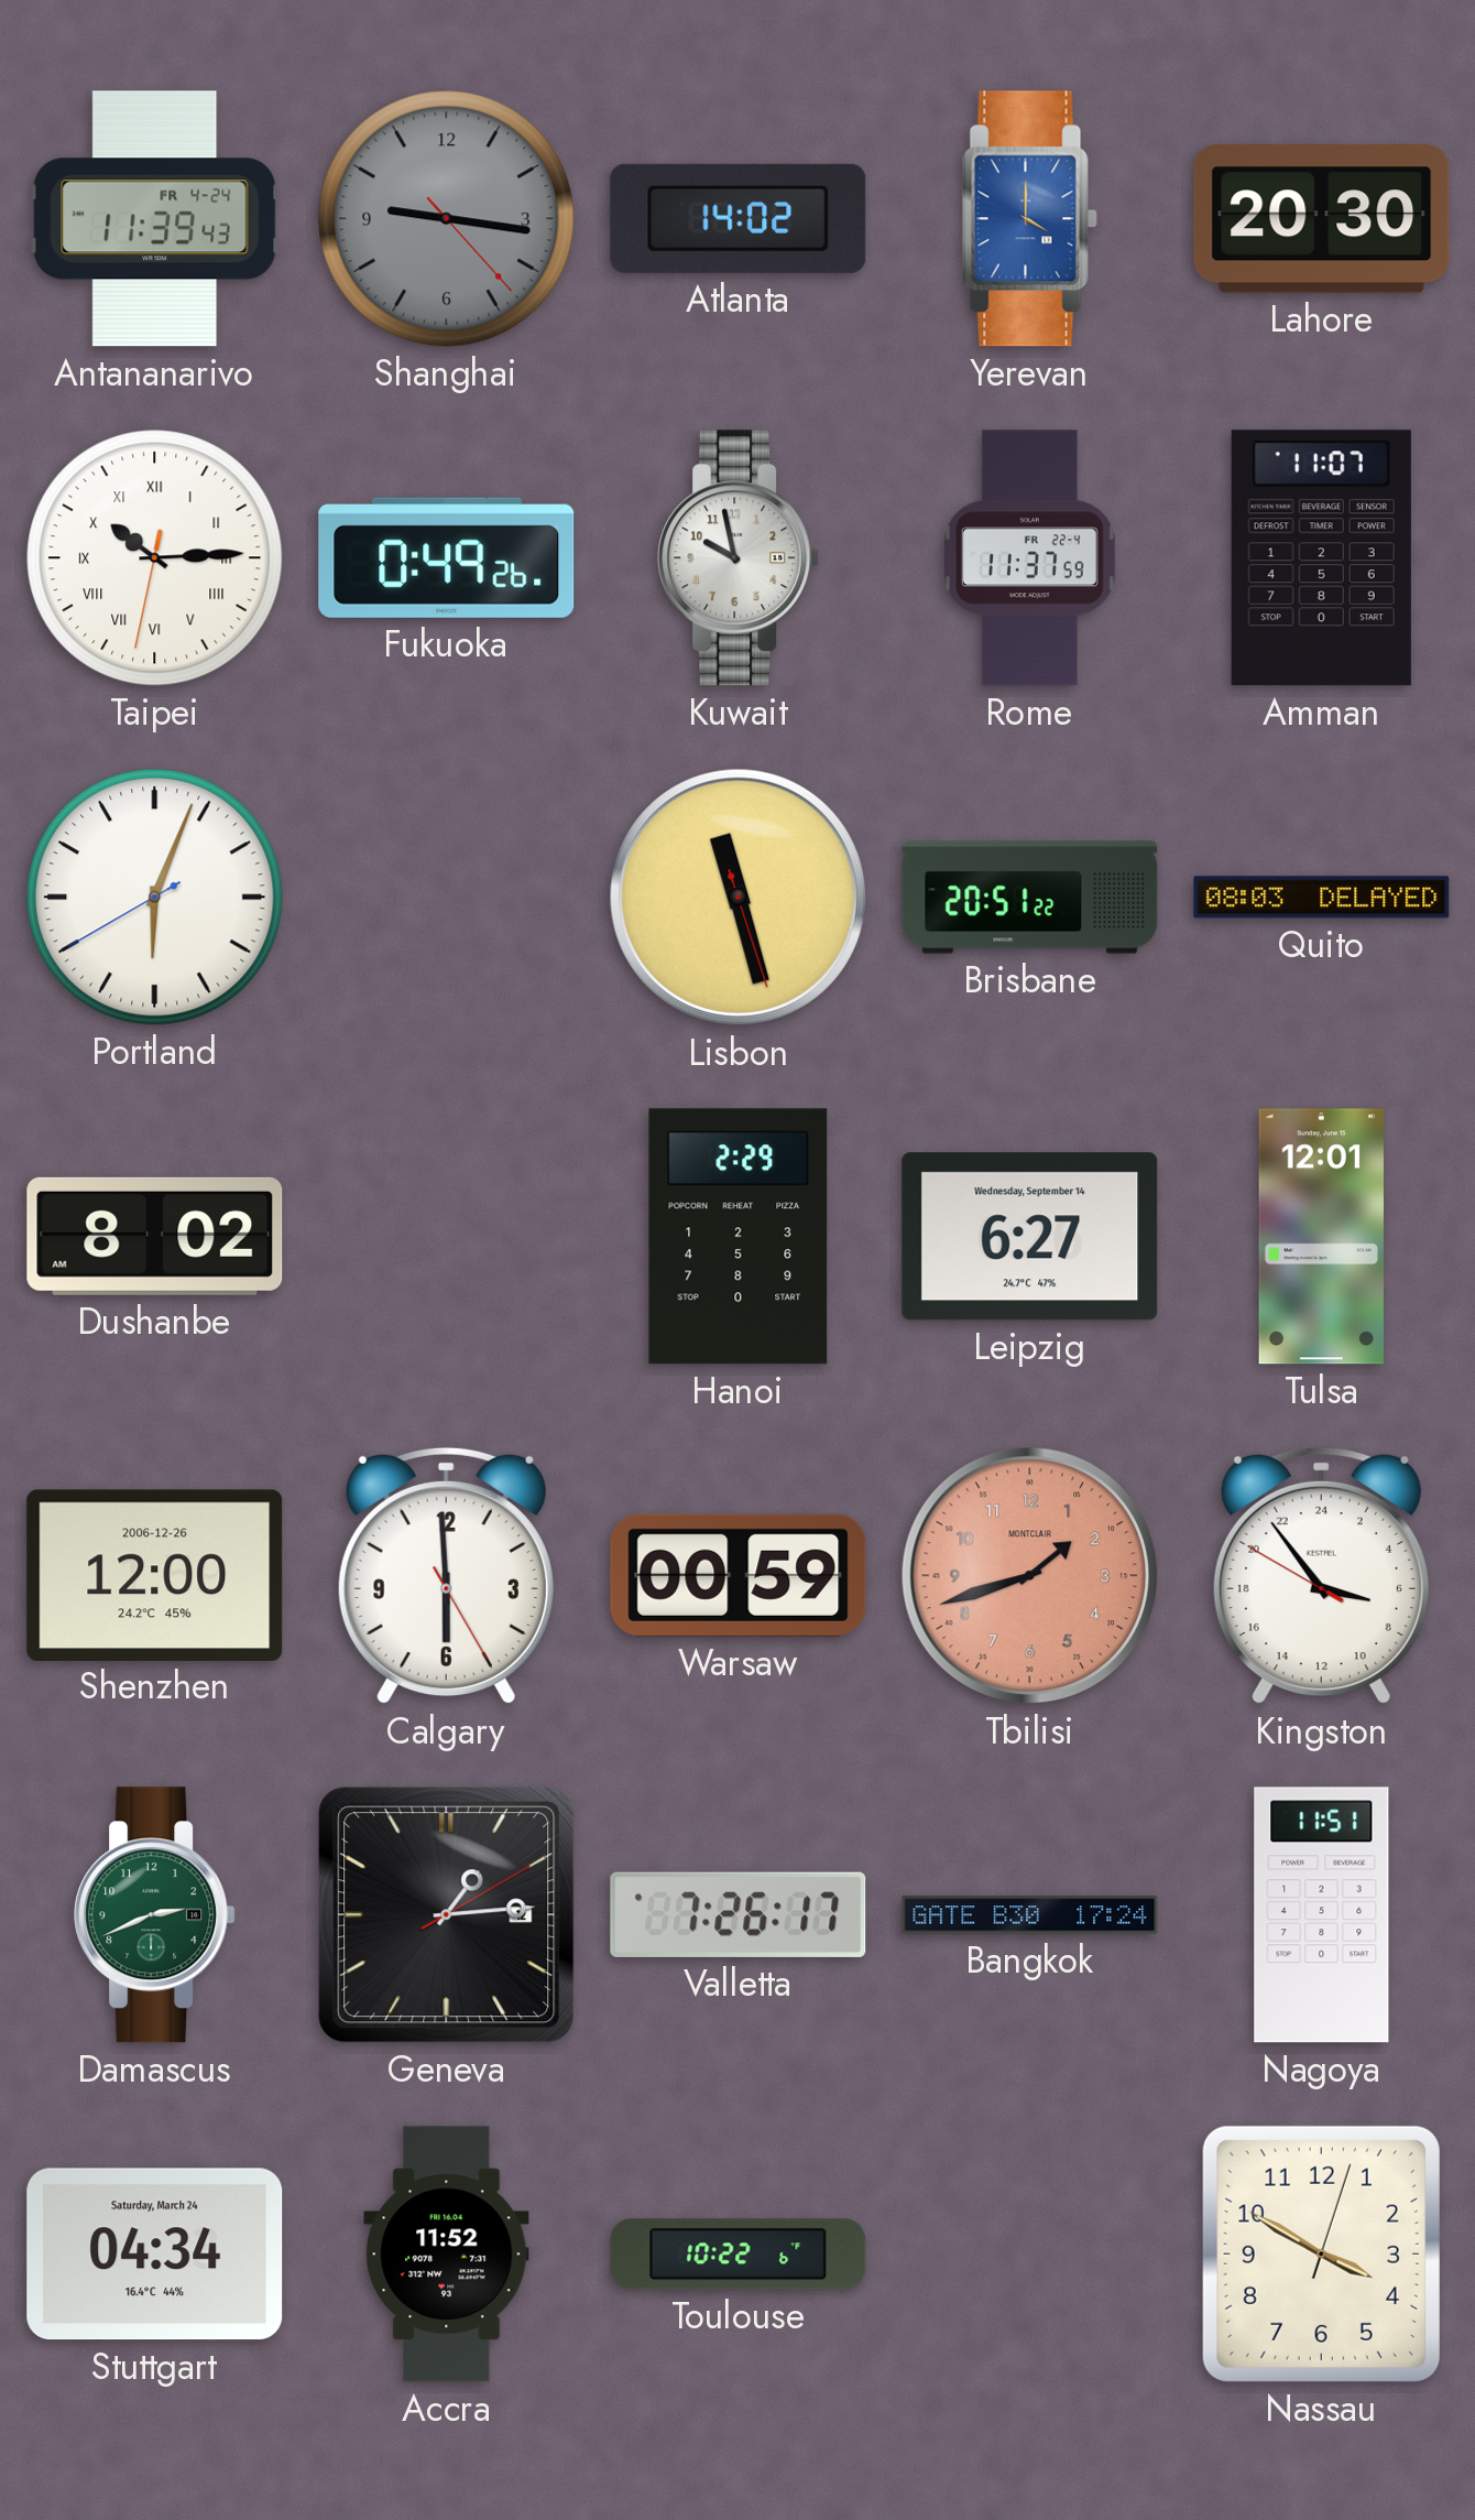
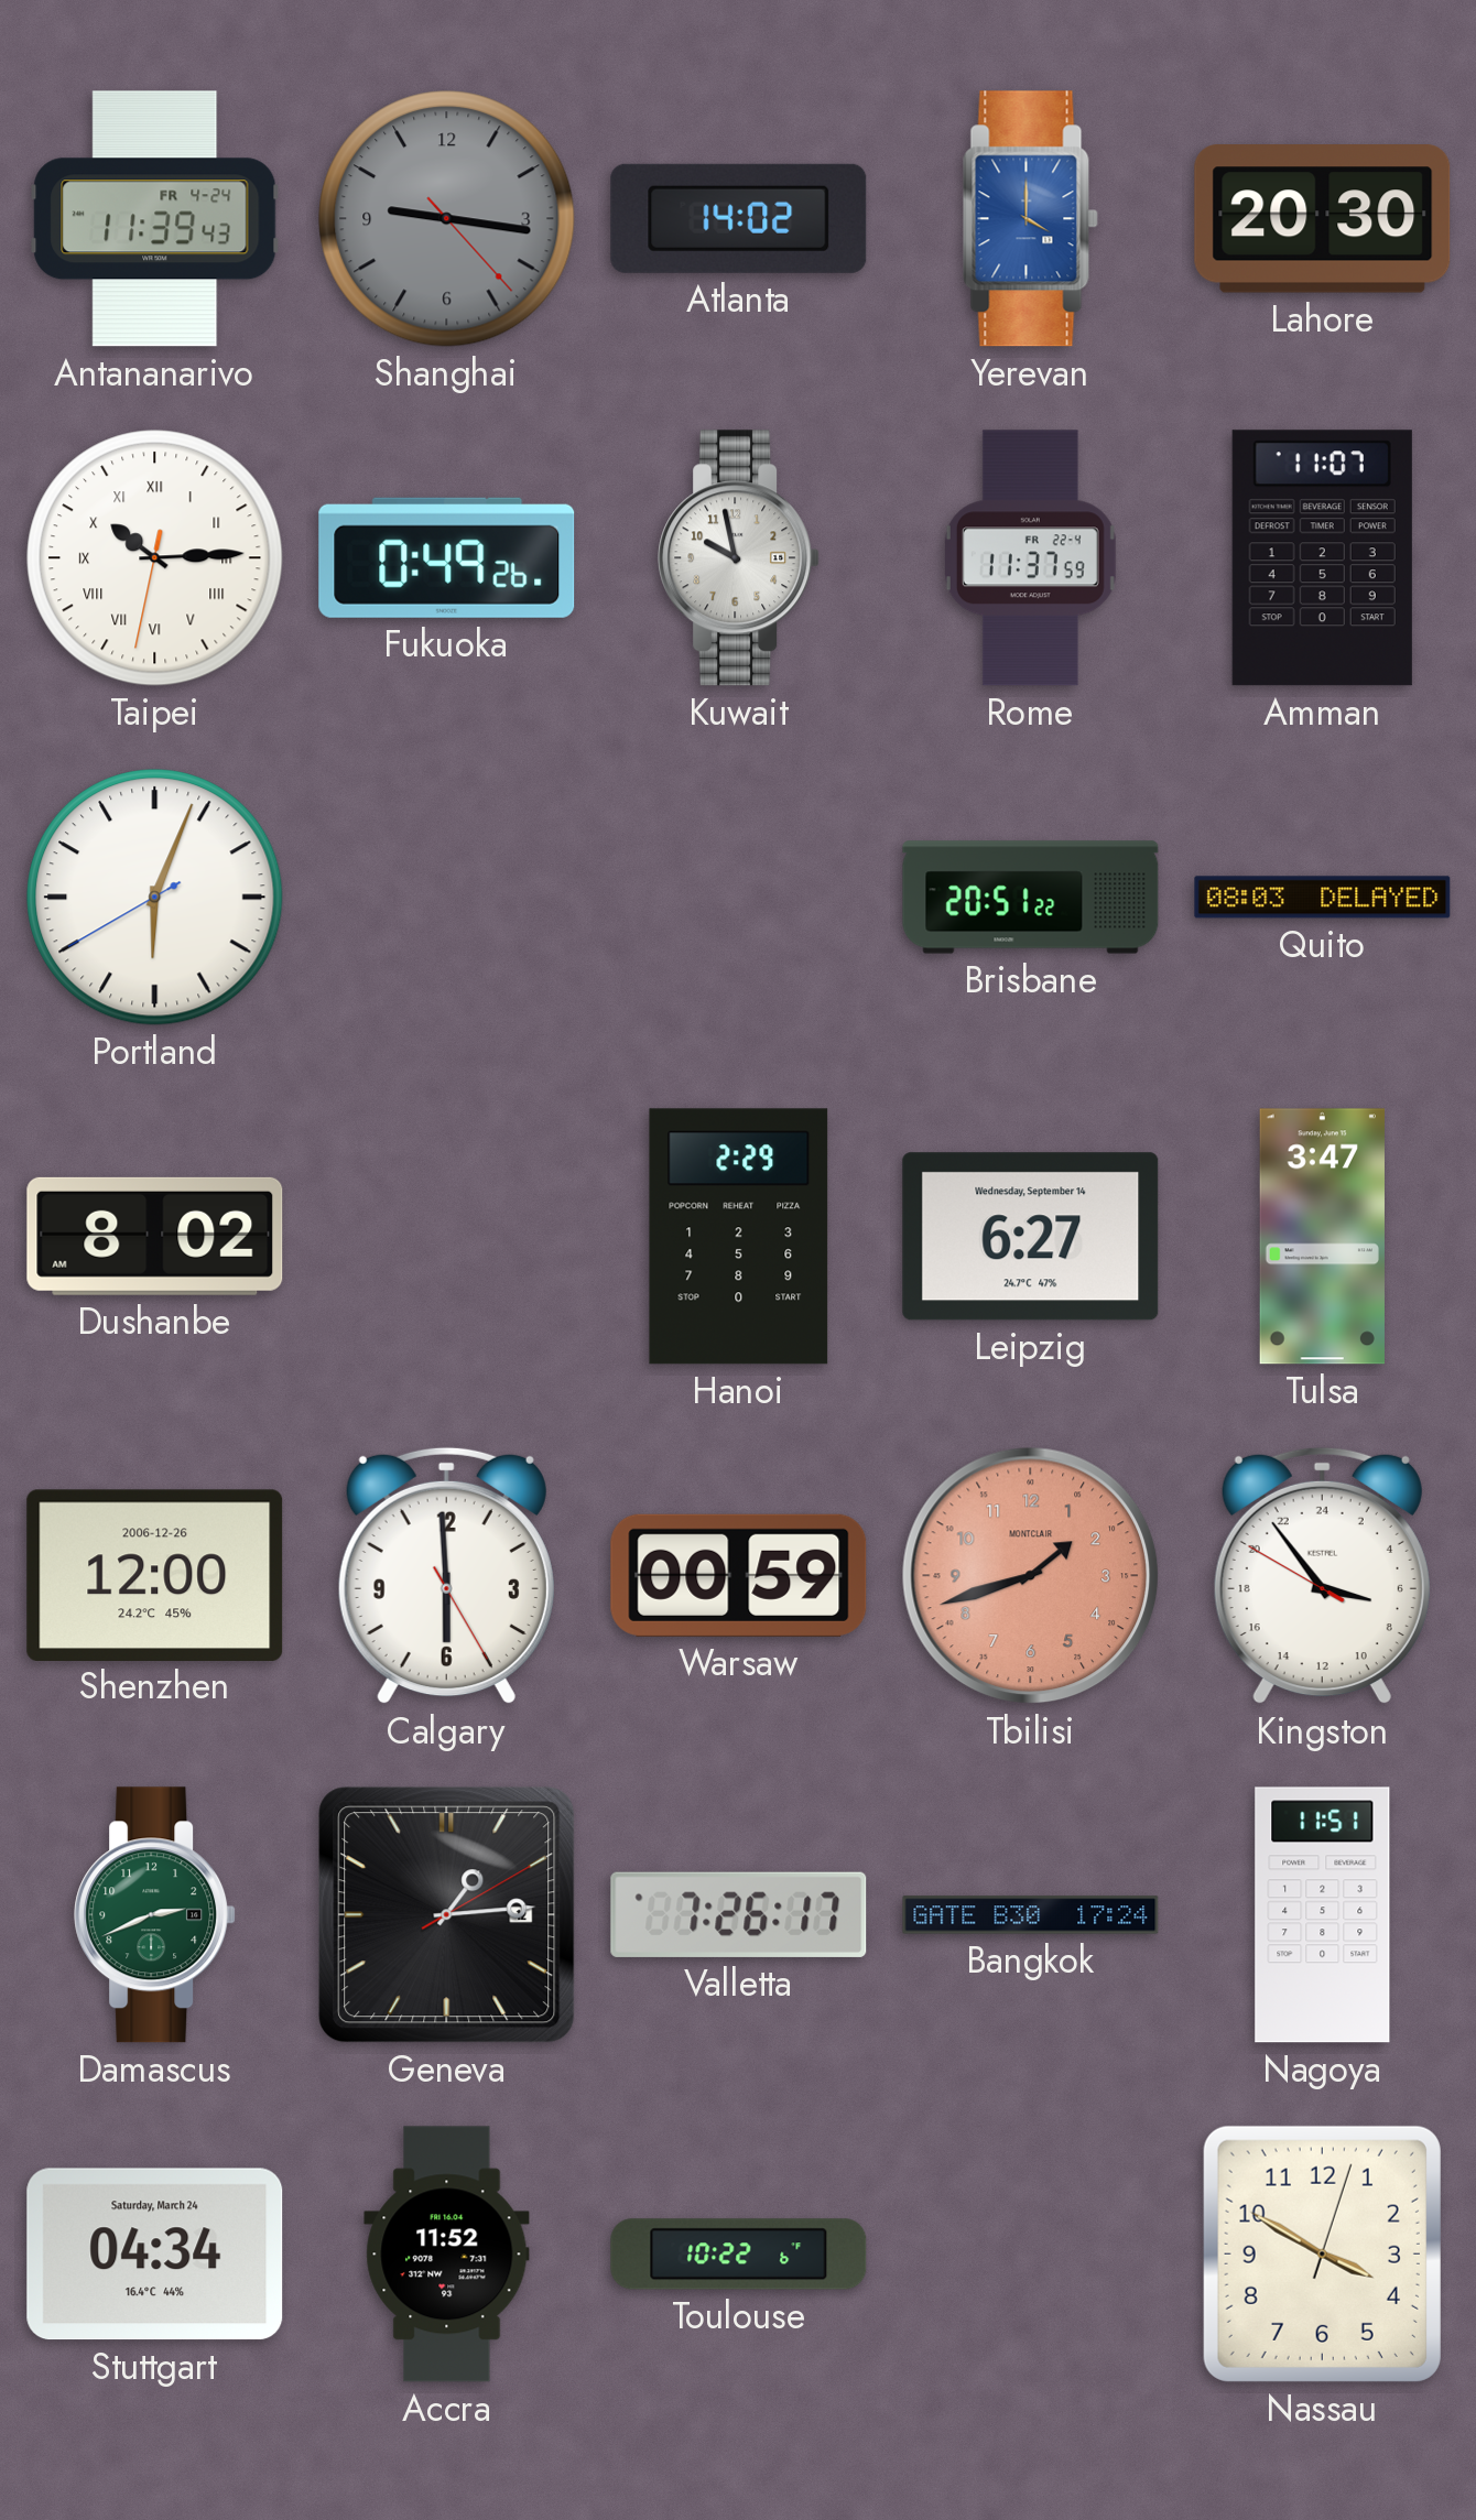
Lisbon: 11:27 -> none
Tulsa: 12:01 -> 3:47
